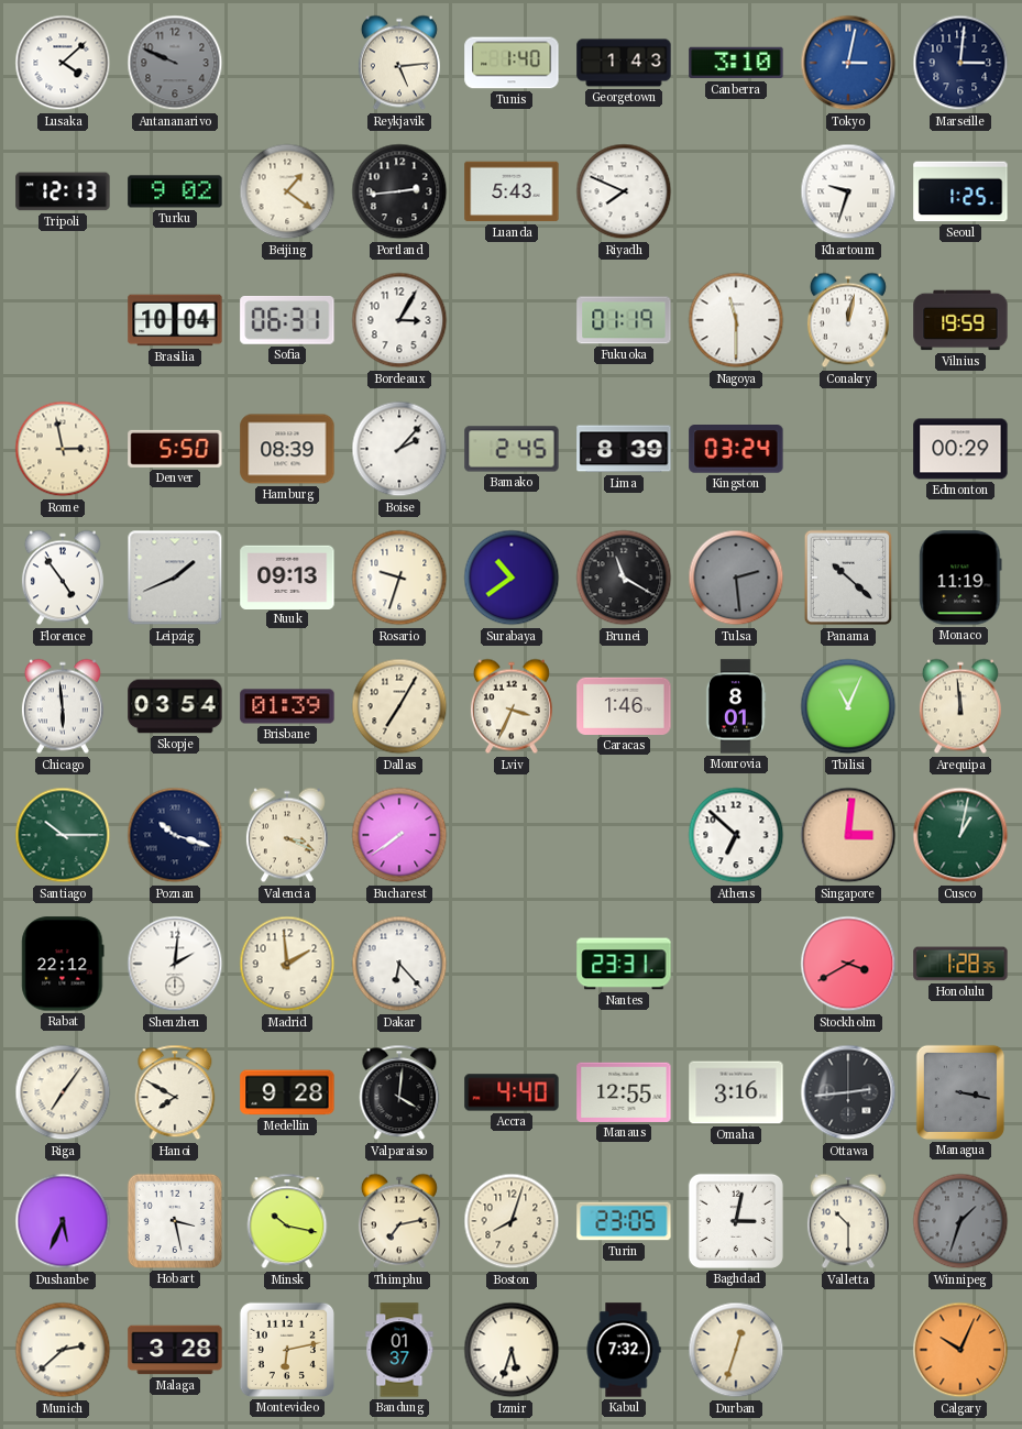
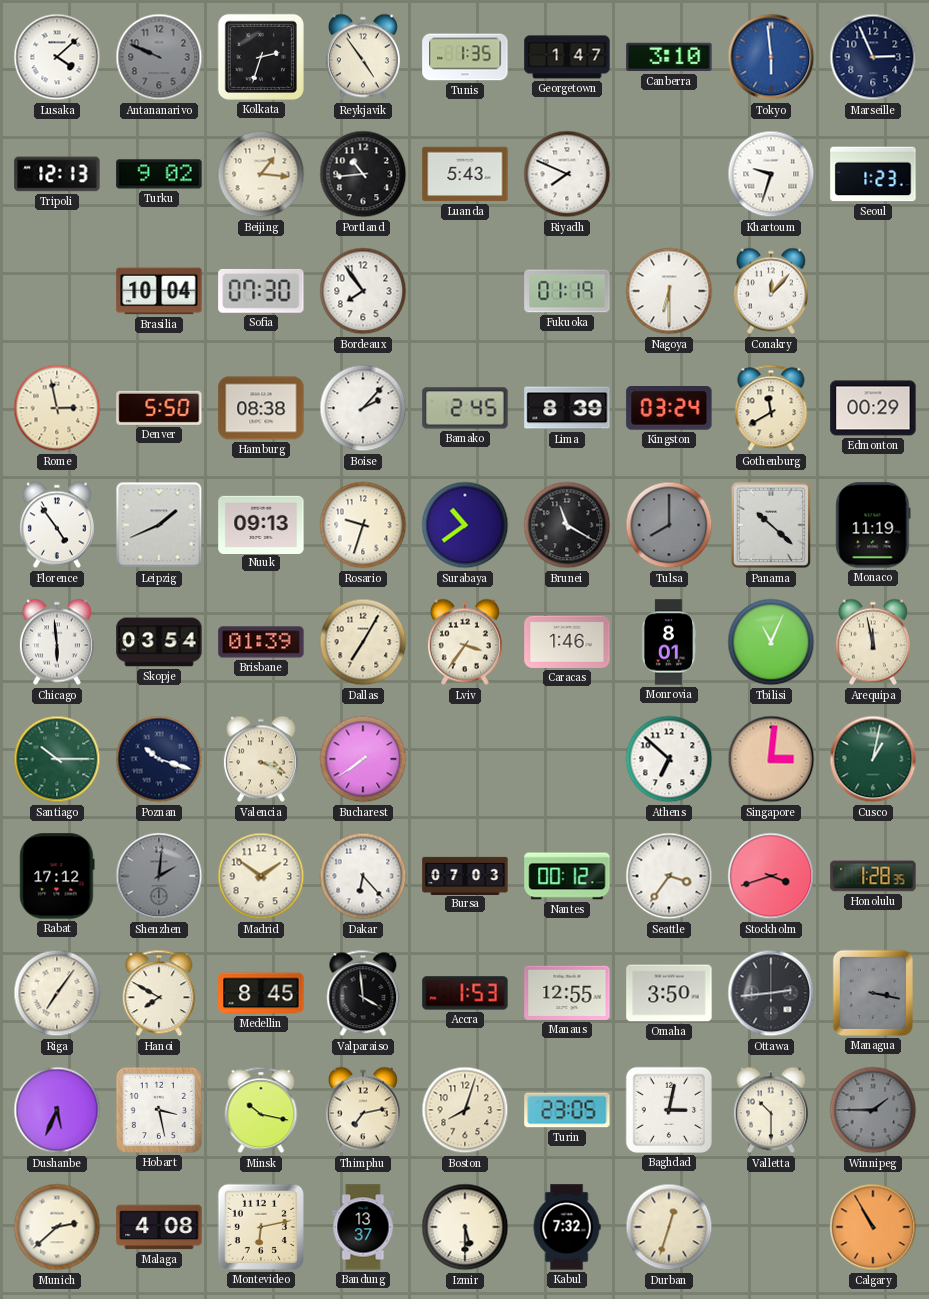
Kolkata: none -> 2:33
Reykjavik: 5:14 -> 4:54
Tunis: 1:40 -> 1:35
Georgetown: 1:43 -> 1:47
Tokyo: 3:02 -> 5:59
Marseille: 3:01 -> 2:56
Beijing: 1:21 -> 1:16
Portland: 2:44 -> 10:44
Seoul: 1:25 -> 1:23
Sofia: 06:31 -> 07:30
Bordeaux: 3:05 -> 7:54
Nagoya: 11:30 -> 6:30
Conakry: 12:02 -> 12:07
Vilnius: 19:59 -> none
Hamburg: 08:39 -> 08:38
Gothenburg: none -> 11:40
Tulsa: 2:29 -> 8:00
Lviv: 3:34 -> 3:36
Arequipa: 11:59 -> 11:58
Rabat: 22:12 -> 17:12
Shenzhen dial: white -> grey
Madrid: 1:59 -> 1:51
Bursa: none -> 07:03
Nantes: 23:31 -> 00:12
Seattle: none -> 3:36
Stockholm: 3:40 -> 3:42
Medellin: 9:28 -> 8:45
Valparaiso: 4:01 -> 3:59
Accra: 4:40 -> 1:53
Omaha: 3:16 -> 3:50
Winnipeg: 1:33 -> 1:45
Malaga: 3:28 -> 4:08
Bandung: 01:37 -> 13:37
Izmir: 5:33 -> 5:30
Calgary: 10:04 -> 10:55
